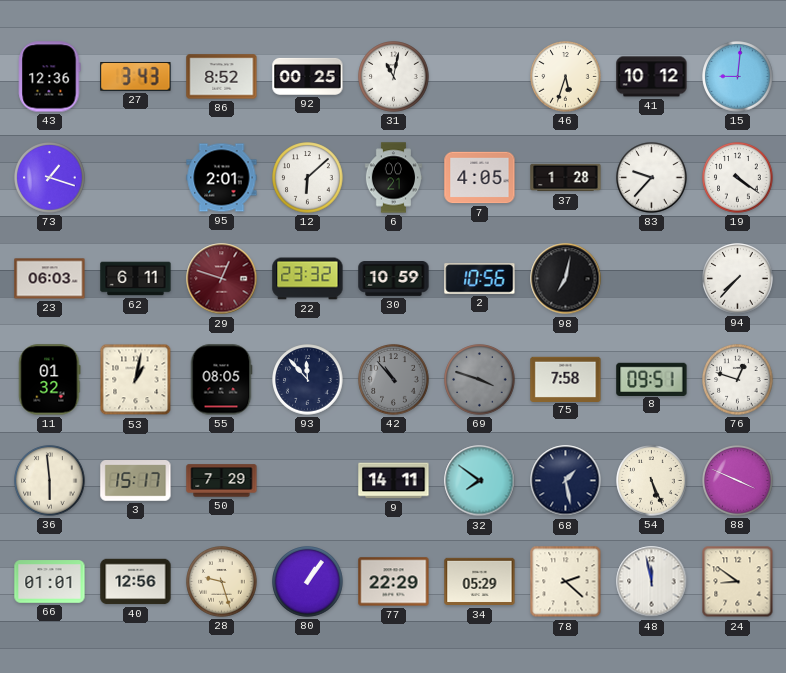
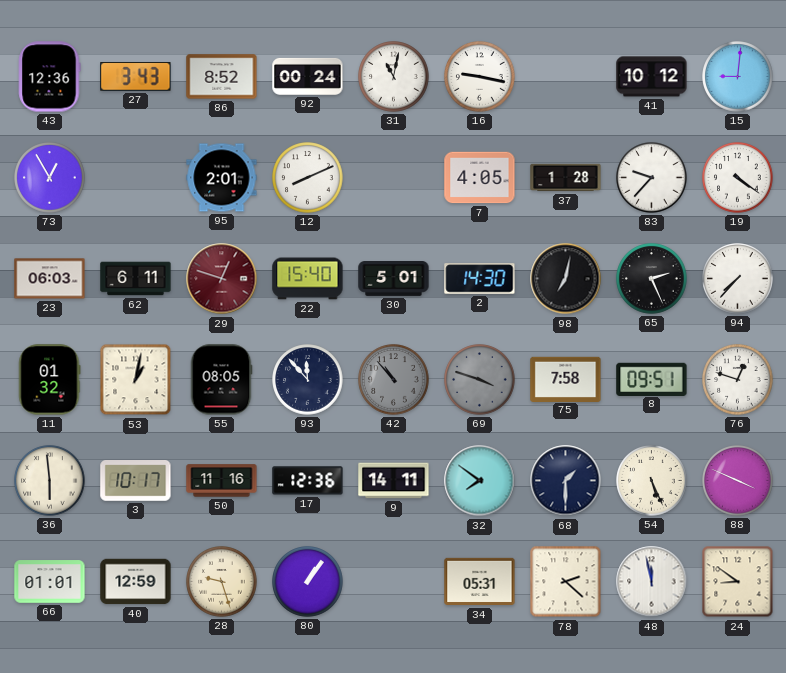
92: 00:25 -> 00:24
16: none -> 9:17
46: 5:33 -> none
73: 1:18 -> 12:55
12: 6:08 -> 8:11
6: 00:21 -> none
22: 23:32 -> 15:40
30: 10:59 -> 5:01
2: 10:56 -> 14:30
65: none -> 2:26
3: 15:17 -> 10:17
50: 7:29 -> 11:16
17: none -> 12:36
68: 1:28 -> 1:30
40: 12:56 -> 12:59
77: 22:29 -> none
34: 05:29 -> 05:31
